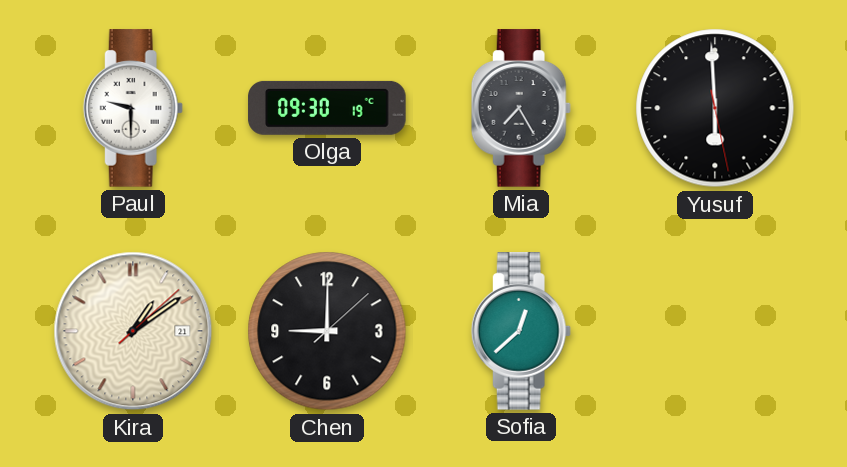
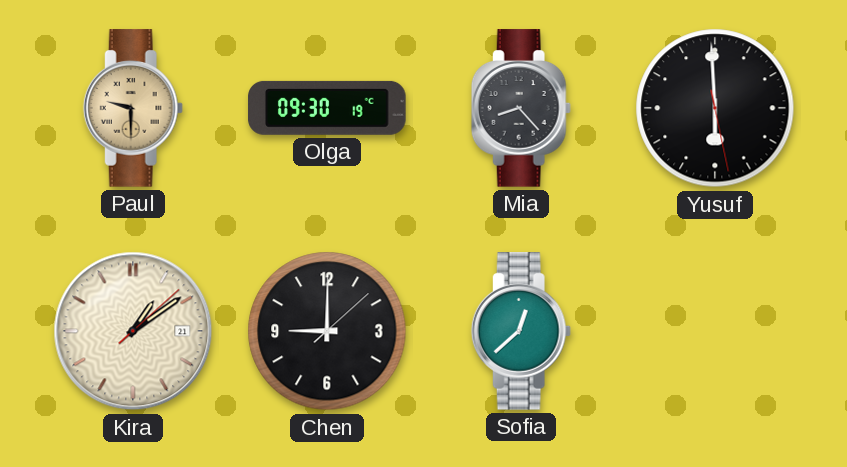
Paul dial: white -> champagne
Mia: 7:25 -> 8:23
